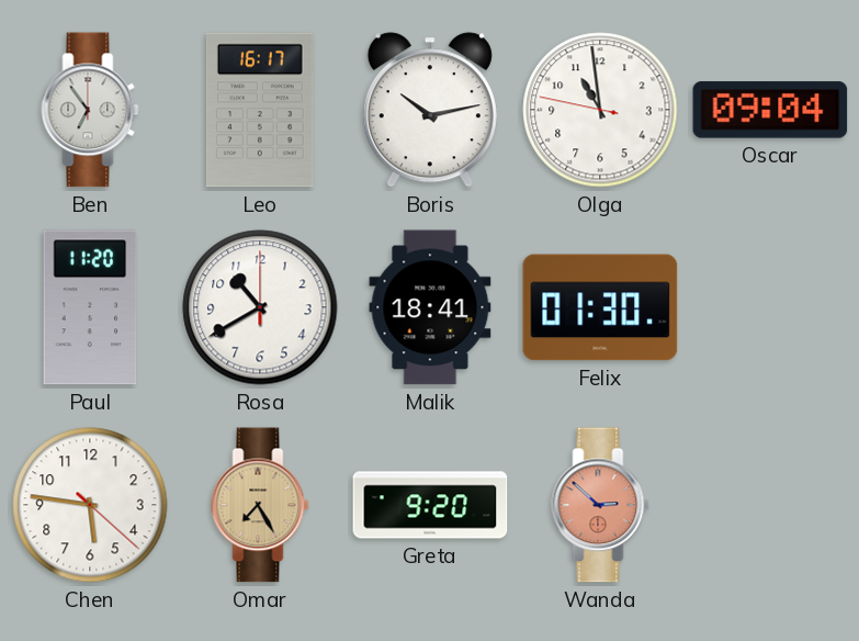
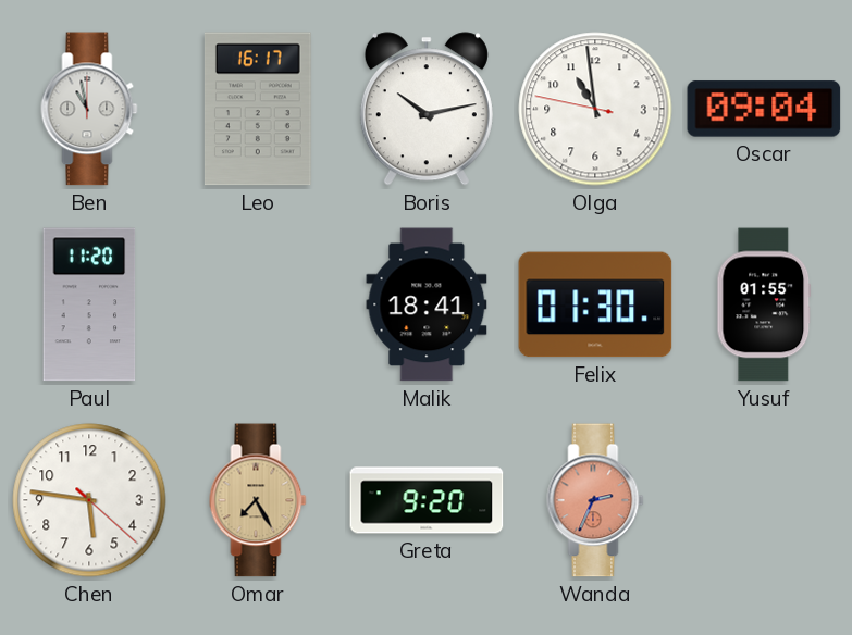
Ben: 6:54 -> 10:58
Rosa: 10:40 -> none
Yusuf: none -> 01:55
Wanda: 2:52 -> 2:34
